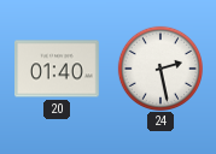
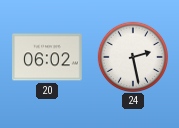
20: 01:40 -> 06:02
